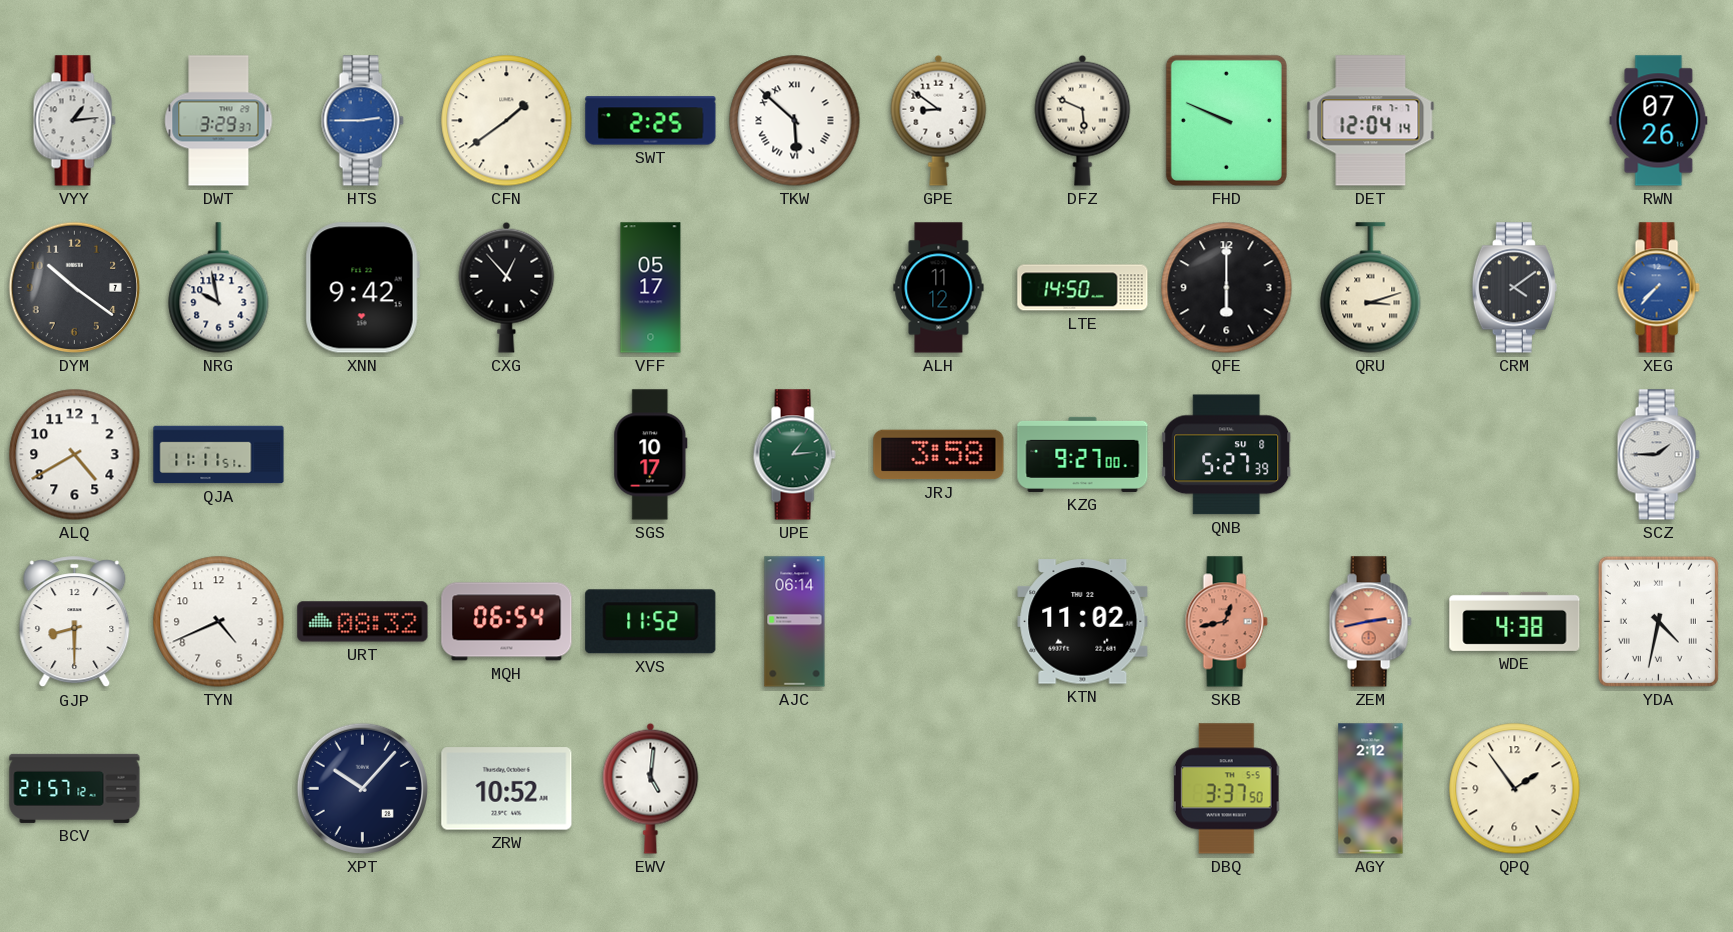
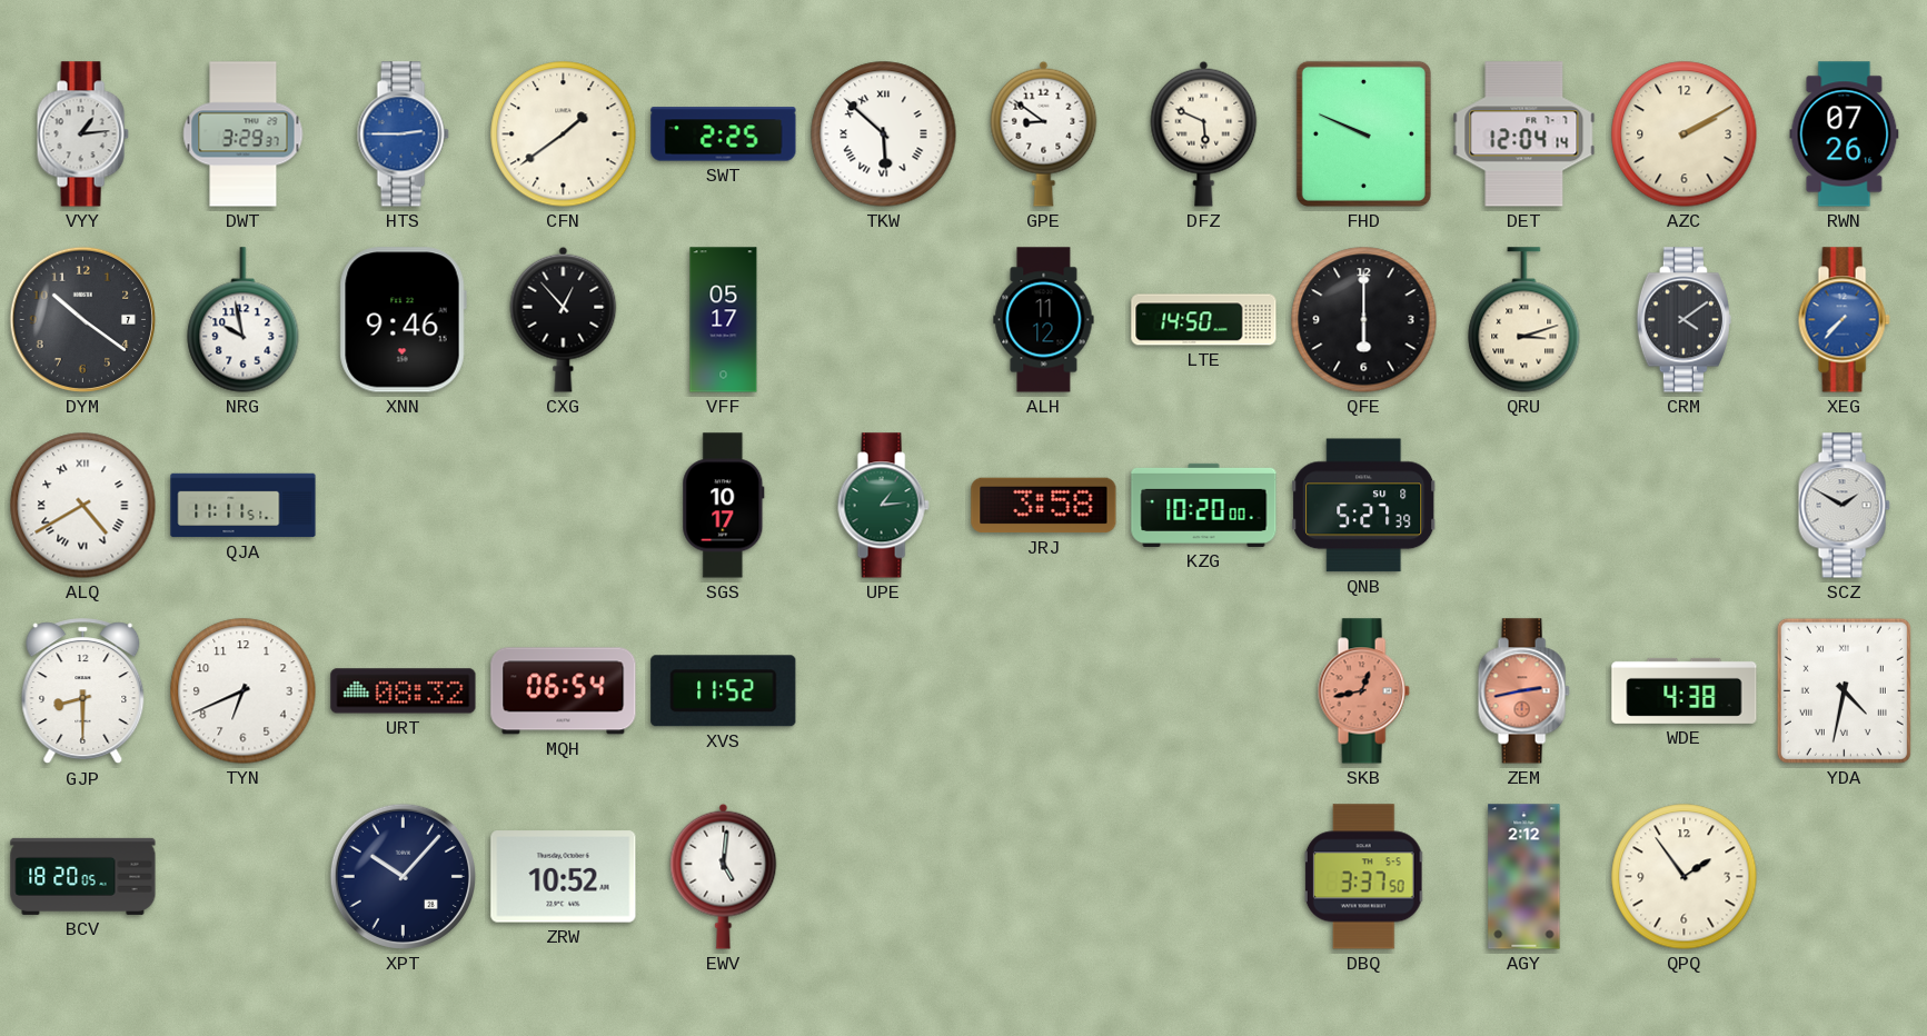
AZC: none -> 2:10
XNN: 9:42 -> 9:46
ALQ numerals: Arabic -> Roman
KZG: 9:27 -> 10:20
SCZ: 1:45 -> 1:50
TYN: 4:41 -> 6:41
AJC: 06:14 -> none
KTN: 11:02 -> none
BCV: 21:57 -> 18:20
